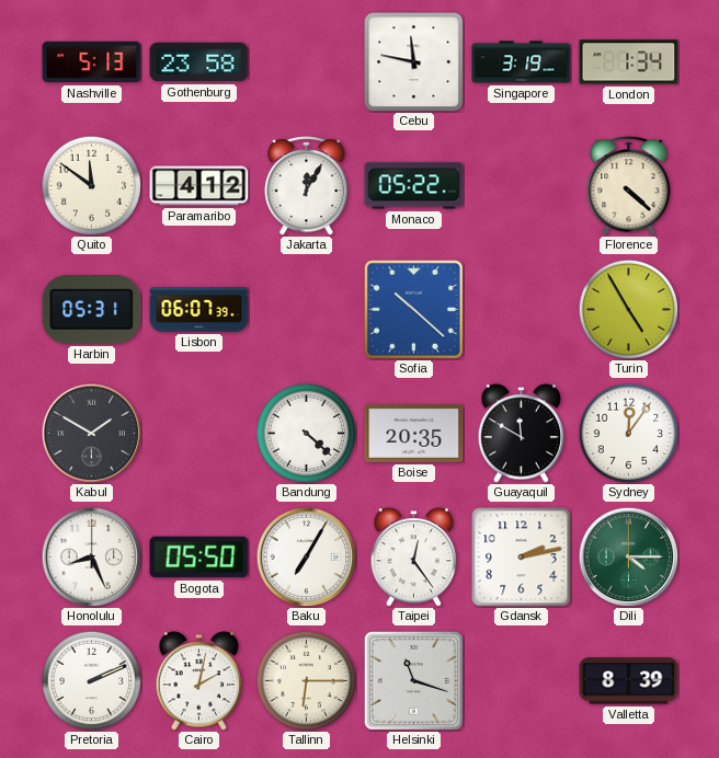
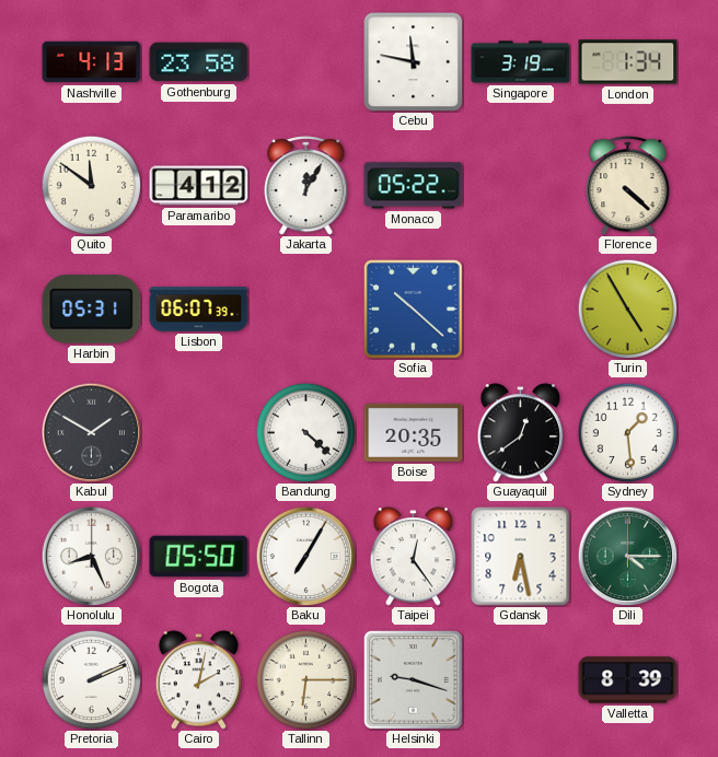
Nashville: 5:13 -> 4:13
Guayaquil: 11:50 -> 12:39
Sydney: 12:06 -> 1:29
Gdansk: 2:13 -> 6:28
Helsinki: 11:18 -> 9:18
